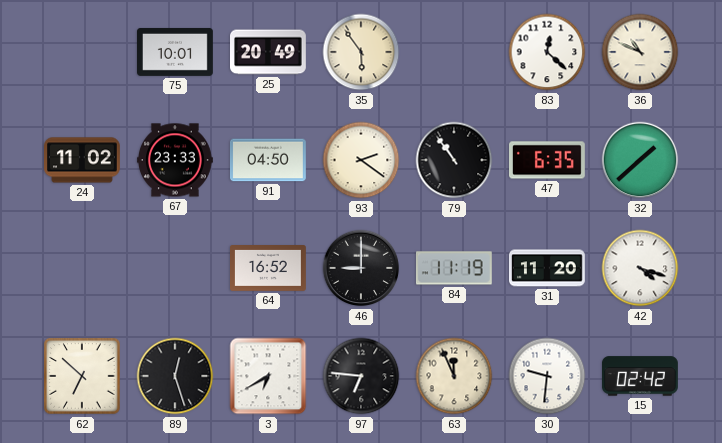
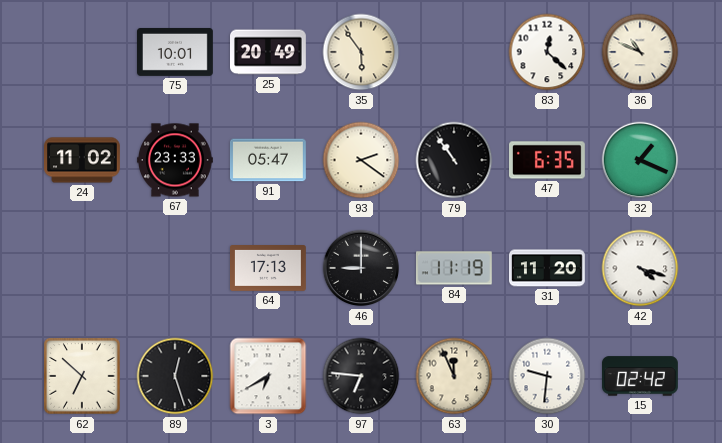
91: 04:50 -> 05:47
32: 1:38 -> 1:19
64: 16:52 -> 17:13
